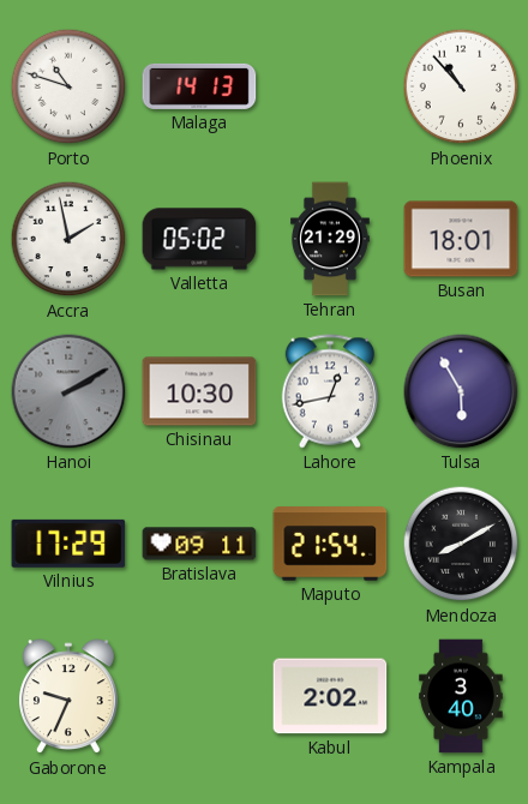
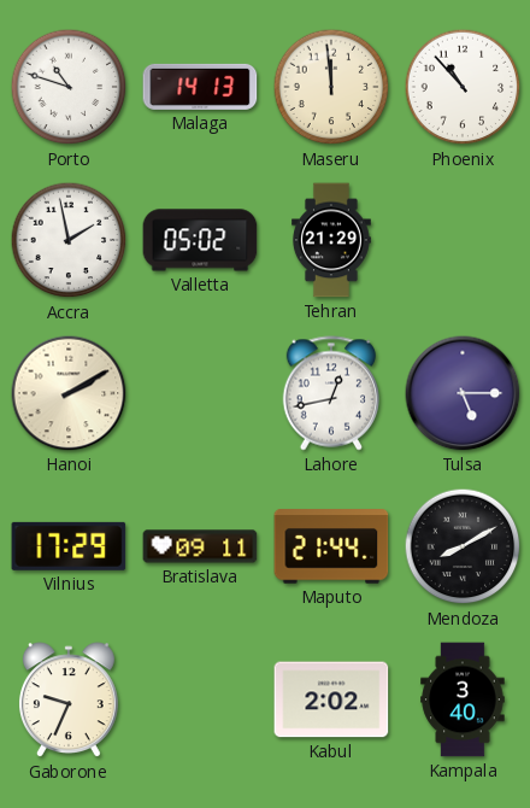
Maseru: none -> 11:59
Busan: 18:01 -> none
Hanoi dial: grey -> cream
Chisinau: 10:30 -> none
Tulsa: 5:55 -> 5:15
Maputo: 21:54 -> 21:44
